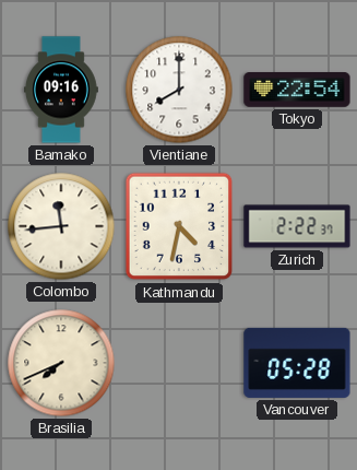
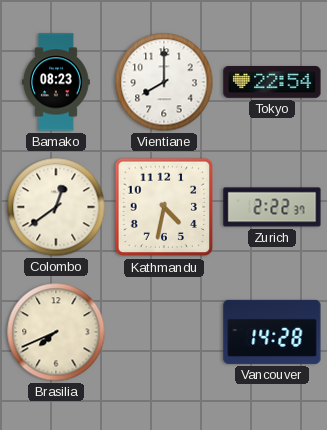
Bamako: 09:16 -> 08:23
Colombo: 11:44 -> 12:39
Vancouver: 05:28 -> 14:28
